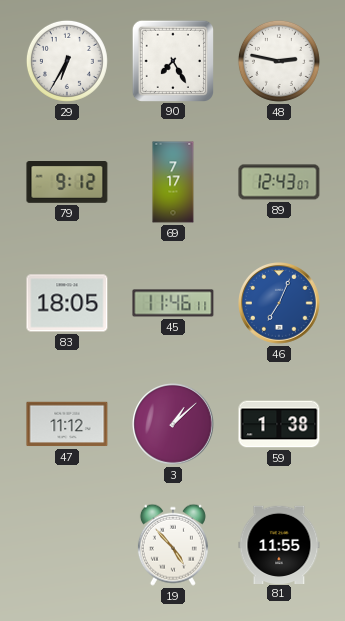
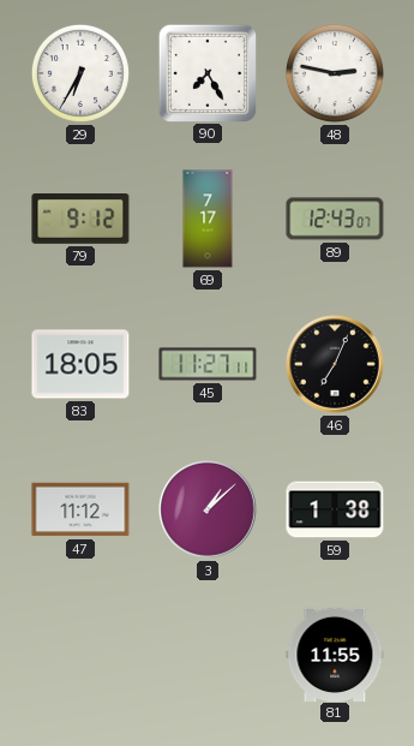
45: 11:46 -> 11:27
46 dial: blue -> black
19: 4:53 -> none
